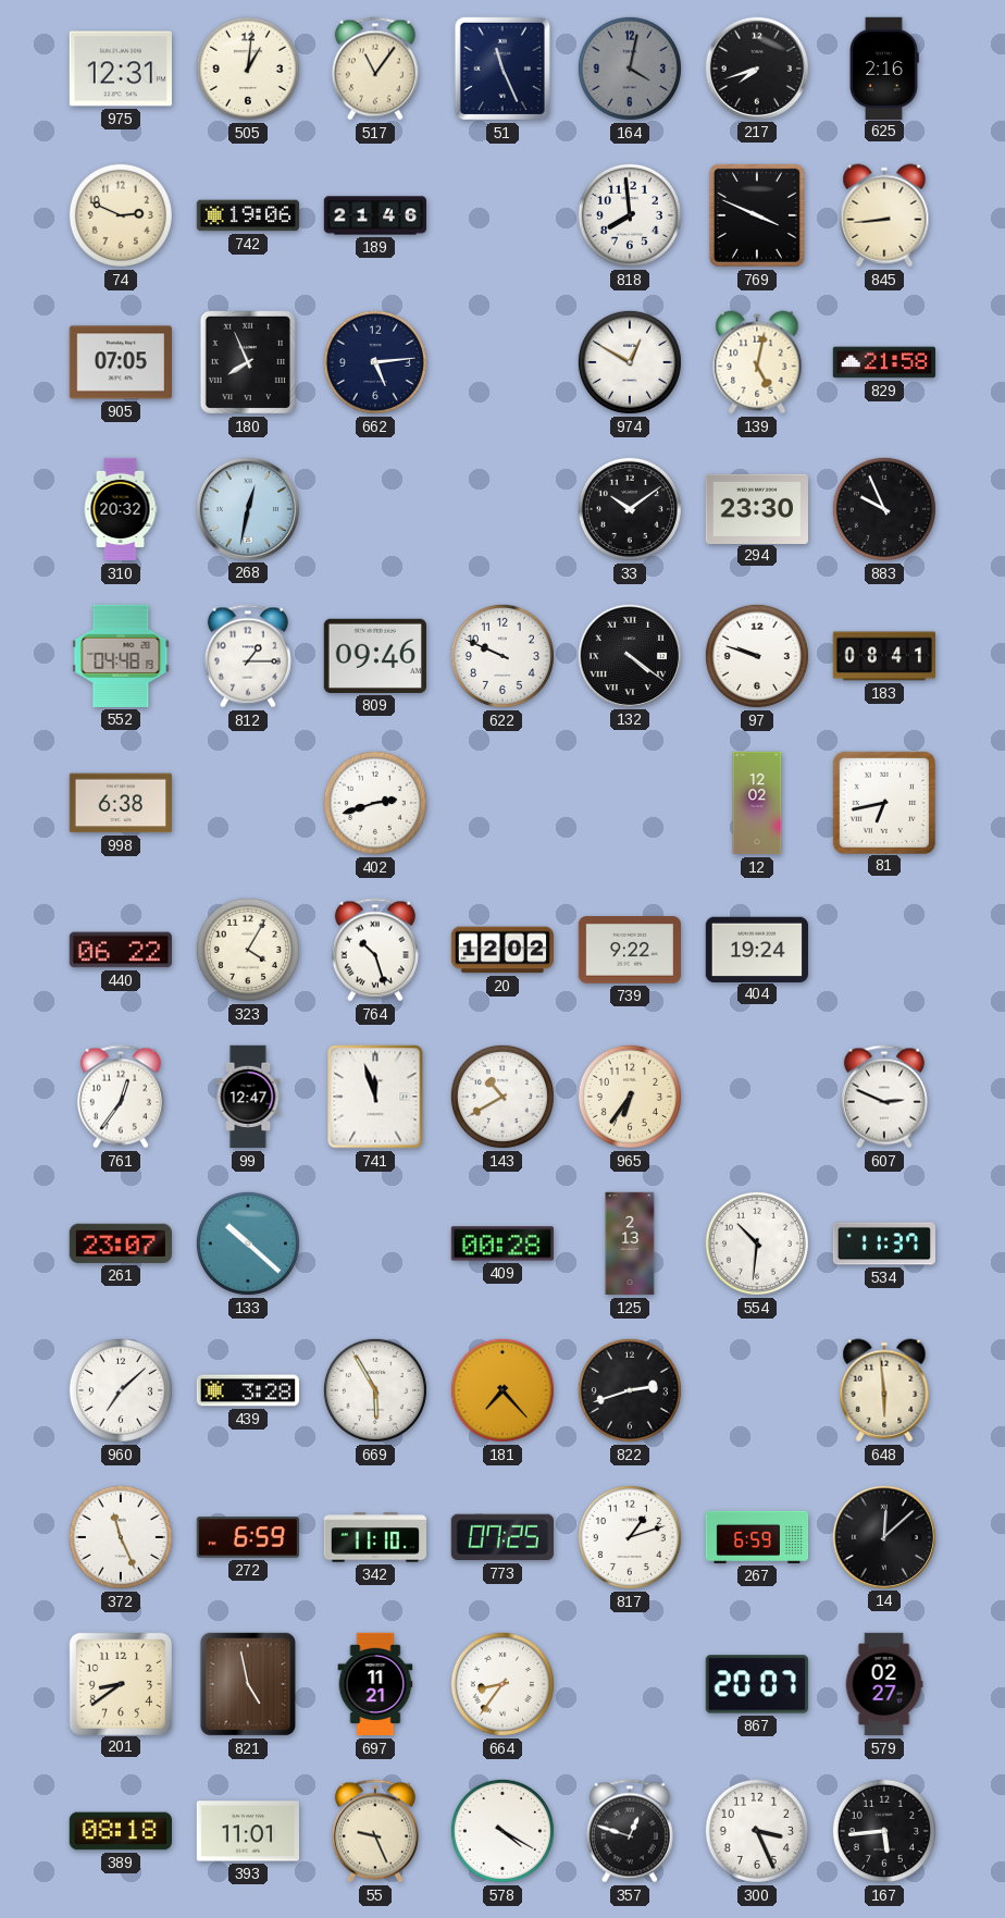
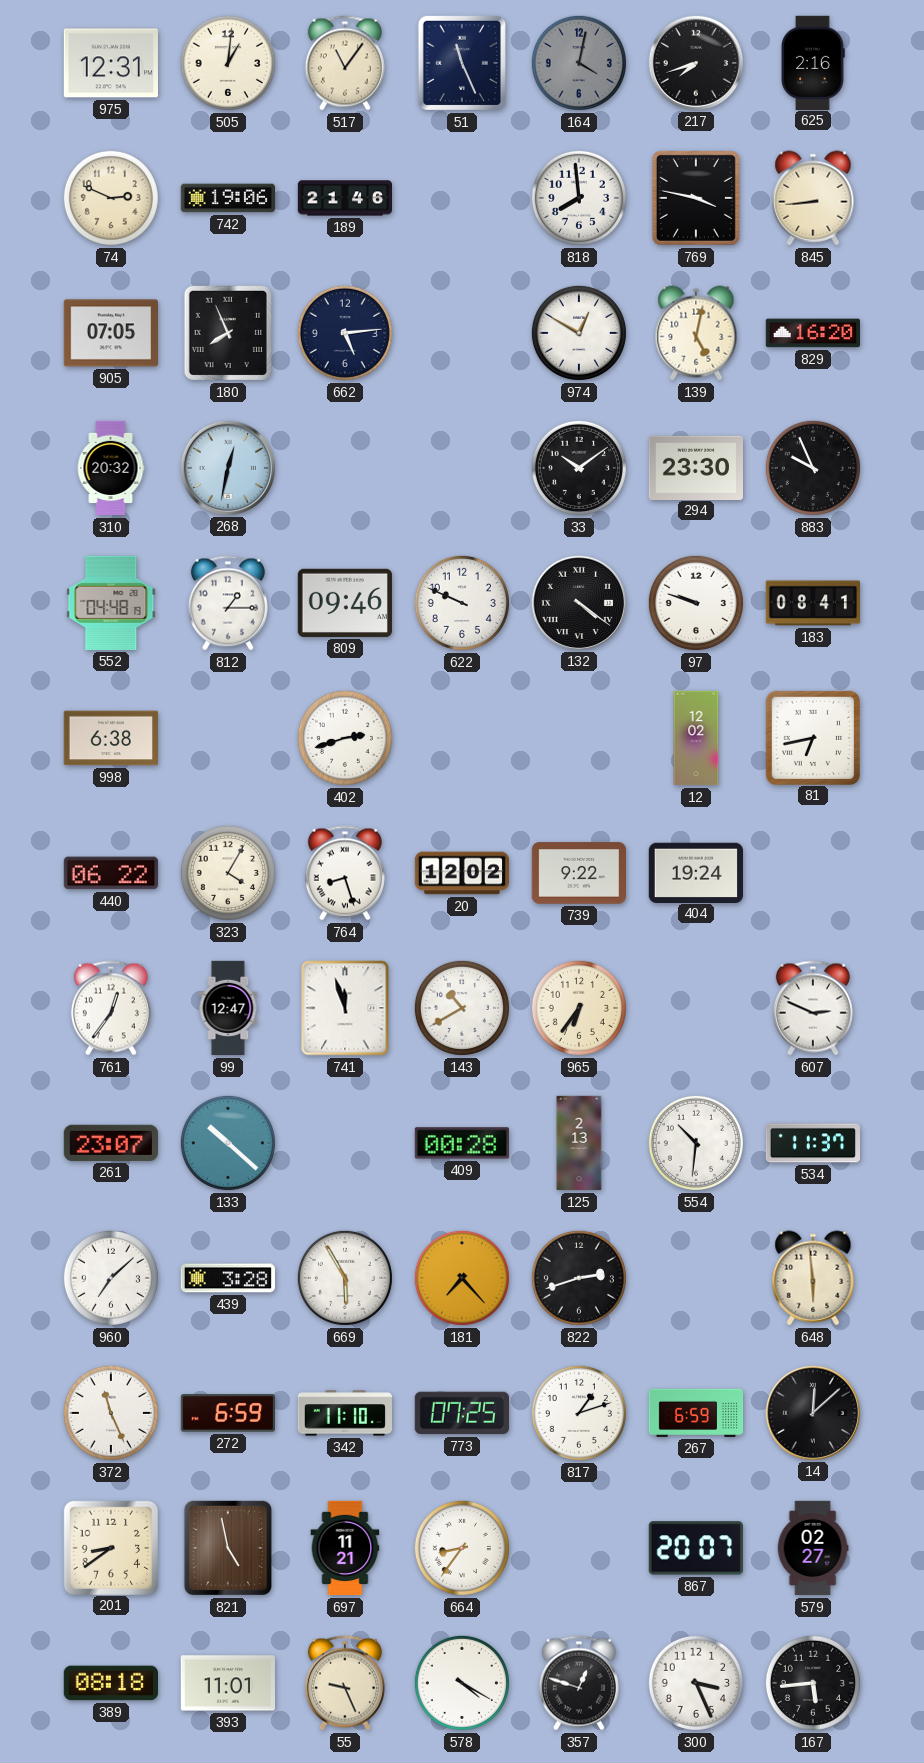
769: 3:49 -> 3:47
829: 21:58 -> 16:20
764: 10:27 -> 8:27
